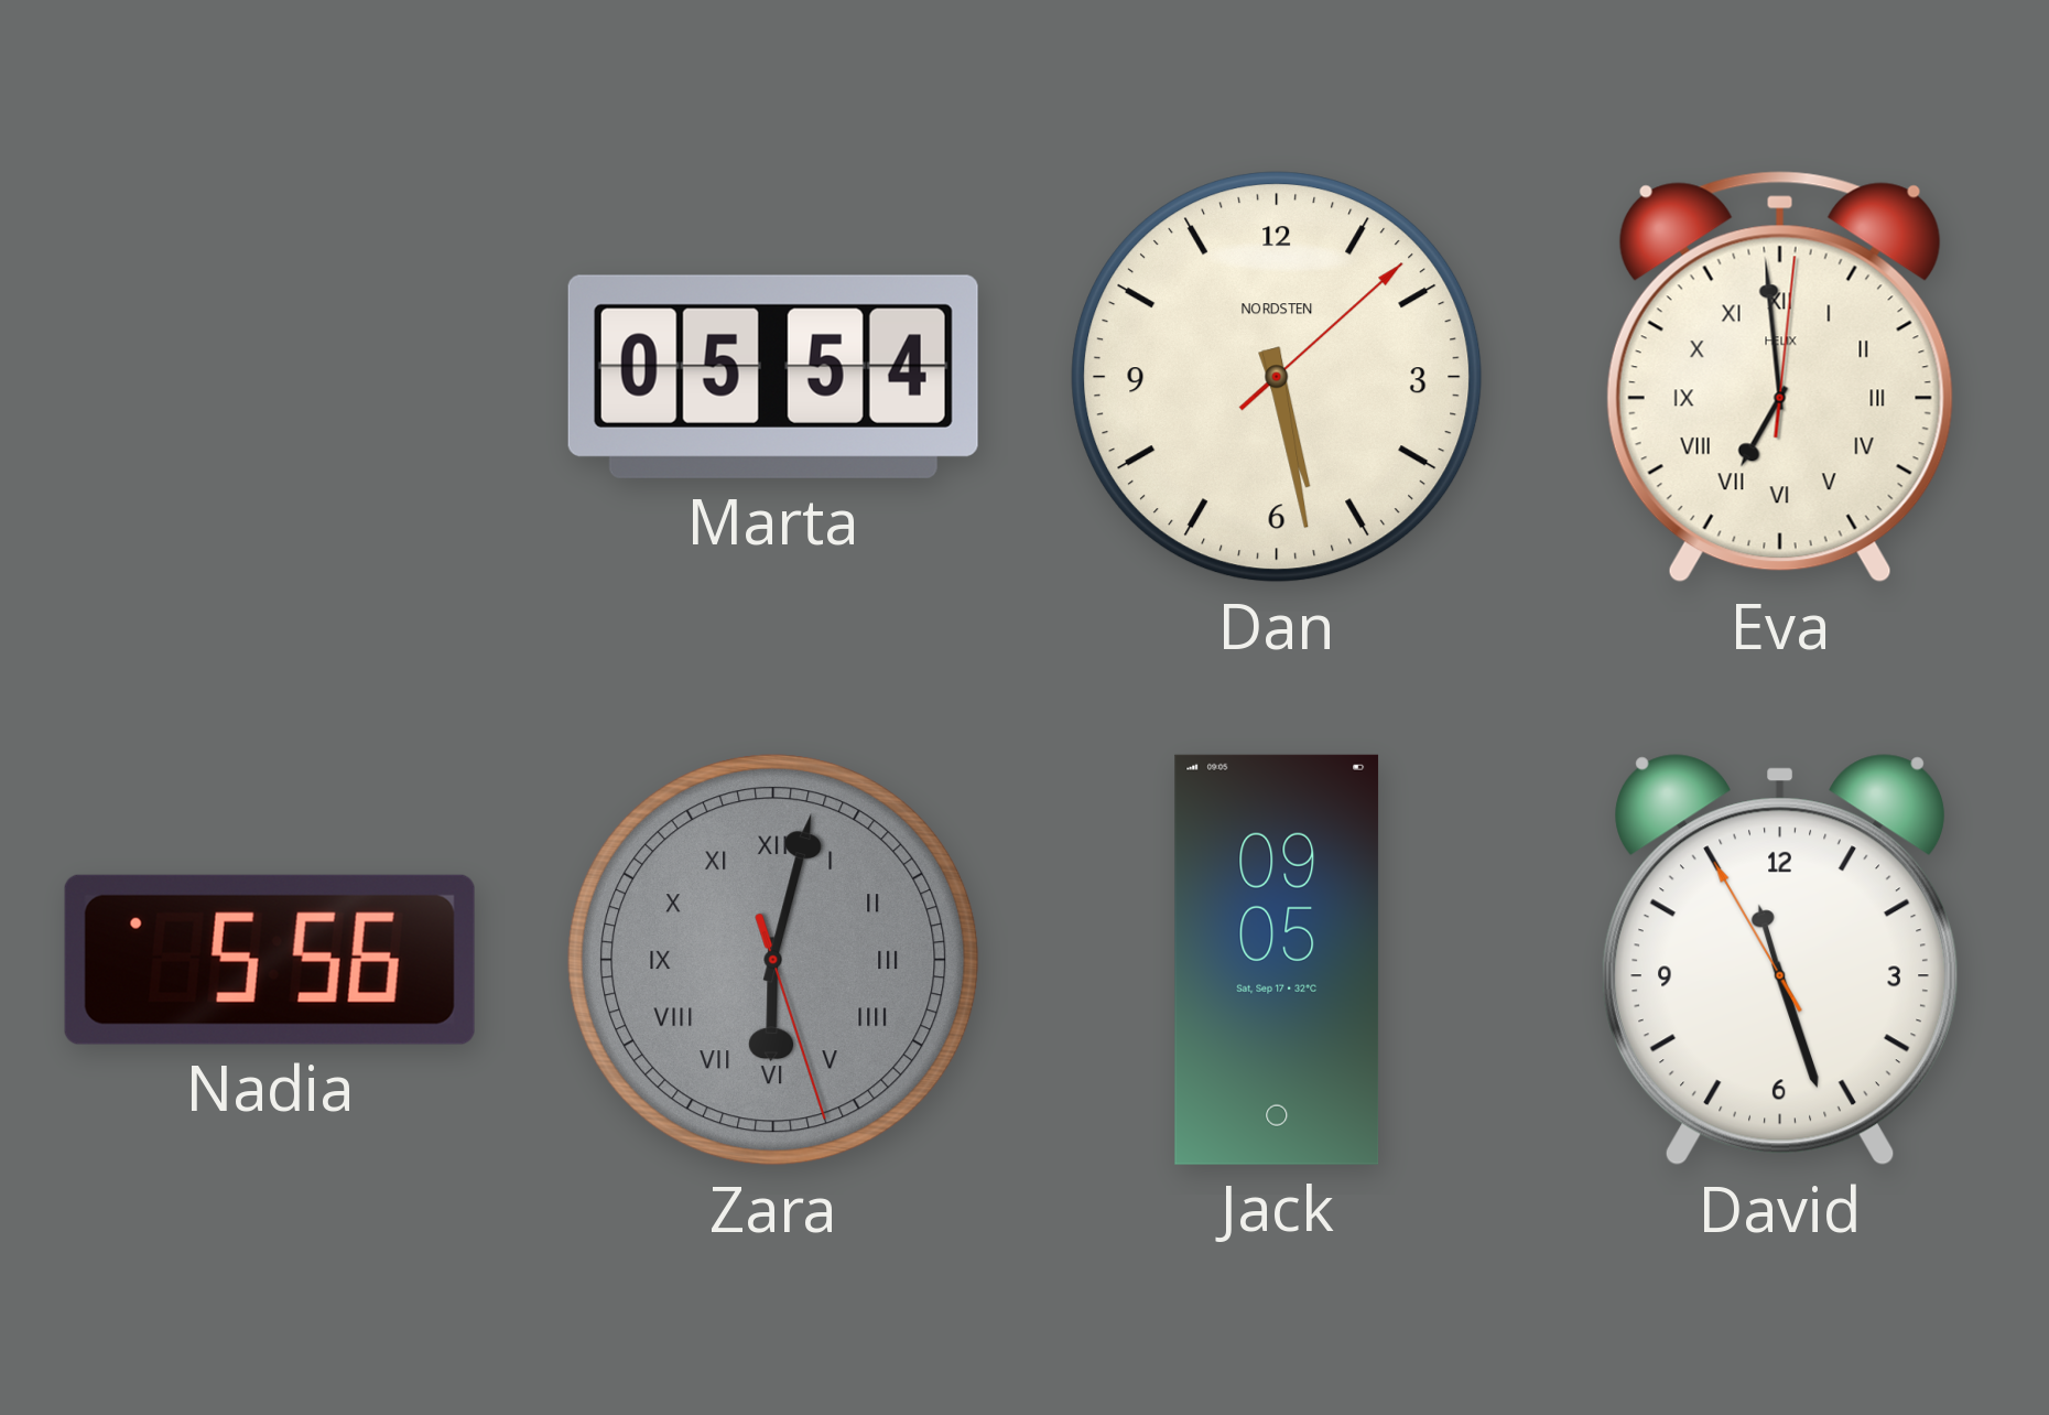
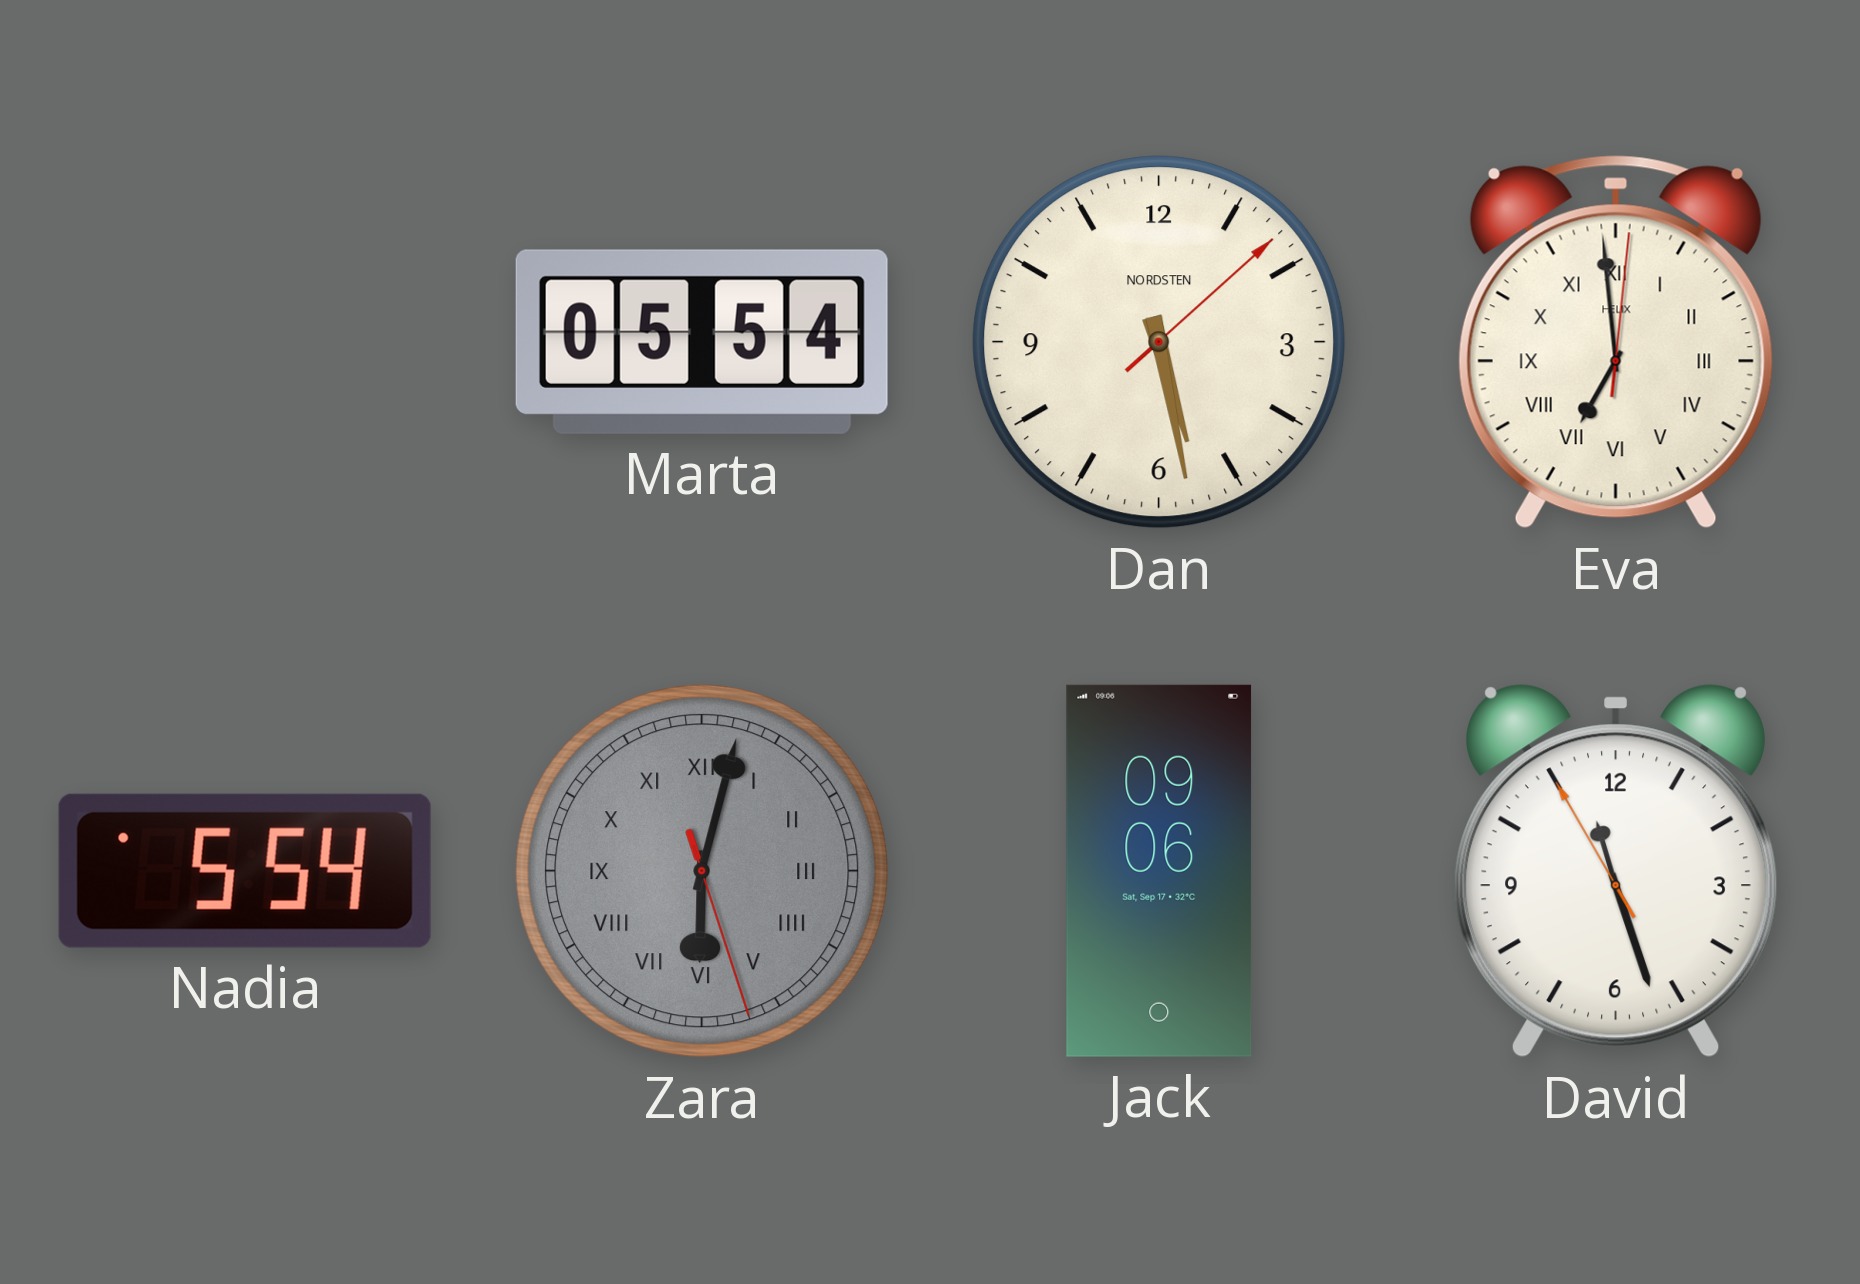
Nadia: 5:56 -> 5:54
Jack: 09:05 -> 09:06
